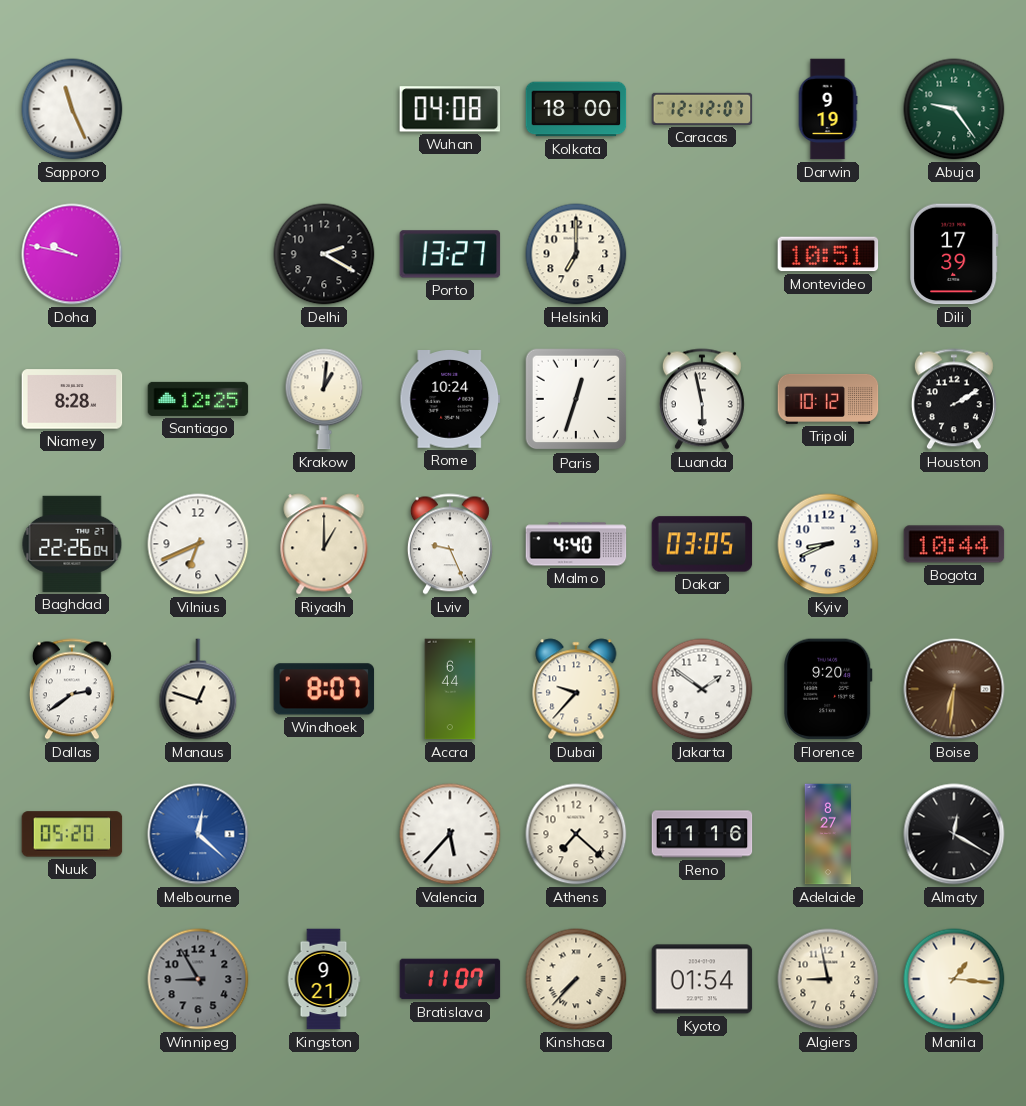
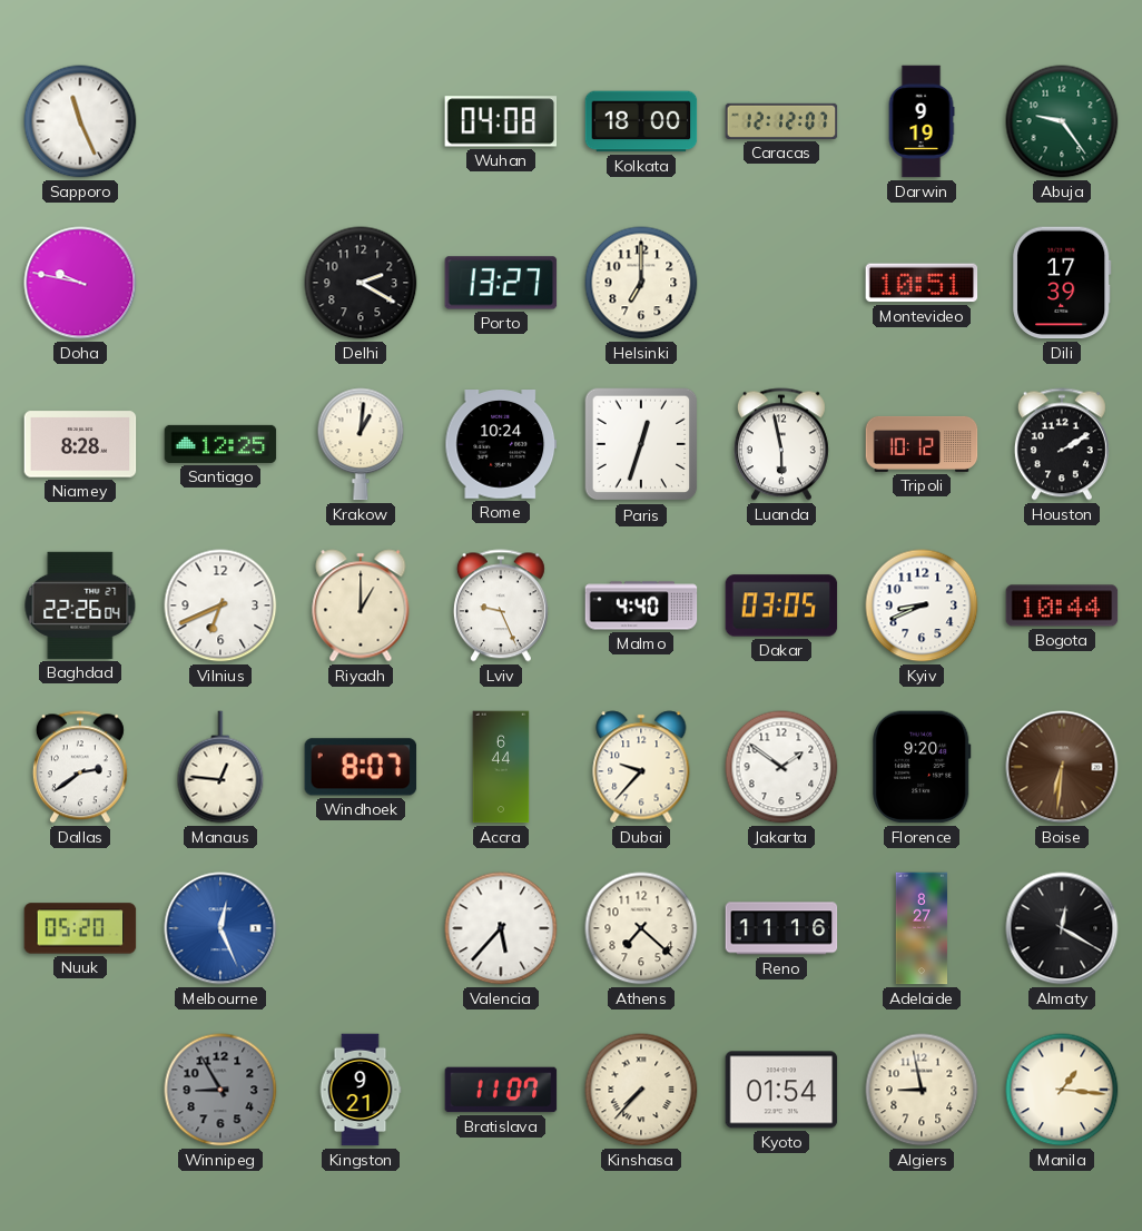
Manaus: 12:48 -> 12:46
Melbourne: 12:22 -> 12:26
